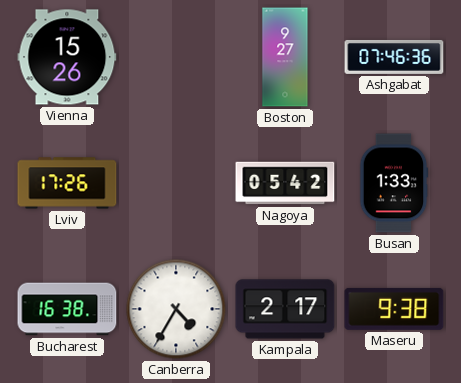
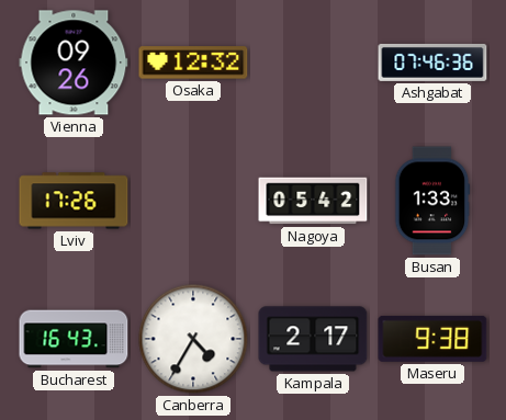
Vienna: 15:26 -> 09:26
Osaka: none -> 12:32
Boston: 9:27 -> none
Bucharest: 16:38 -> 16:43
